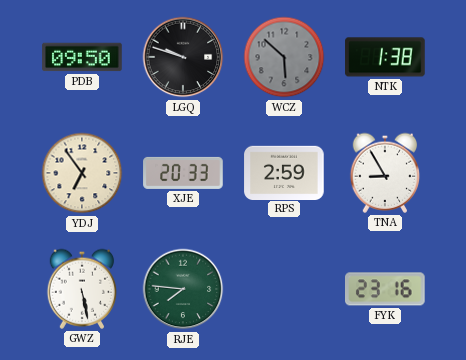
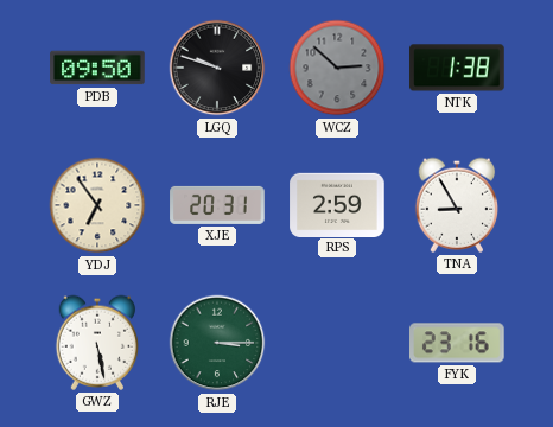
WCZ: 5:52 -> 2:52
XJE: 20:33 -> 20:31
RJE: 7:46 -> 3:15
